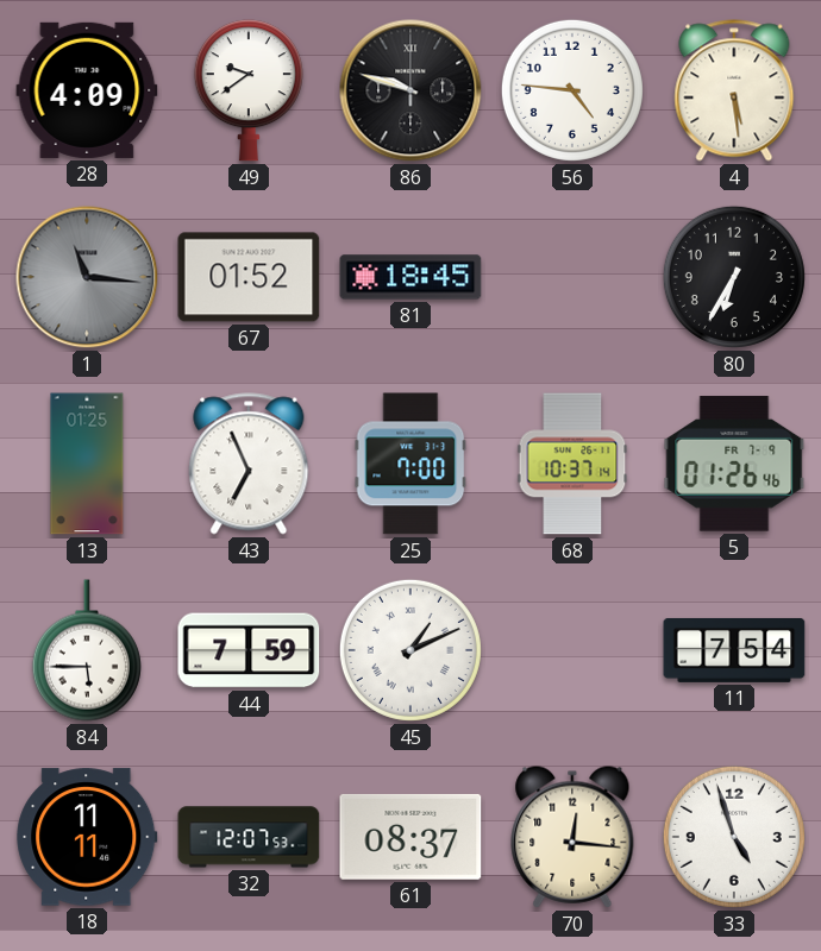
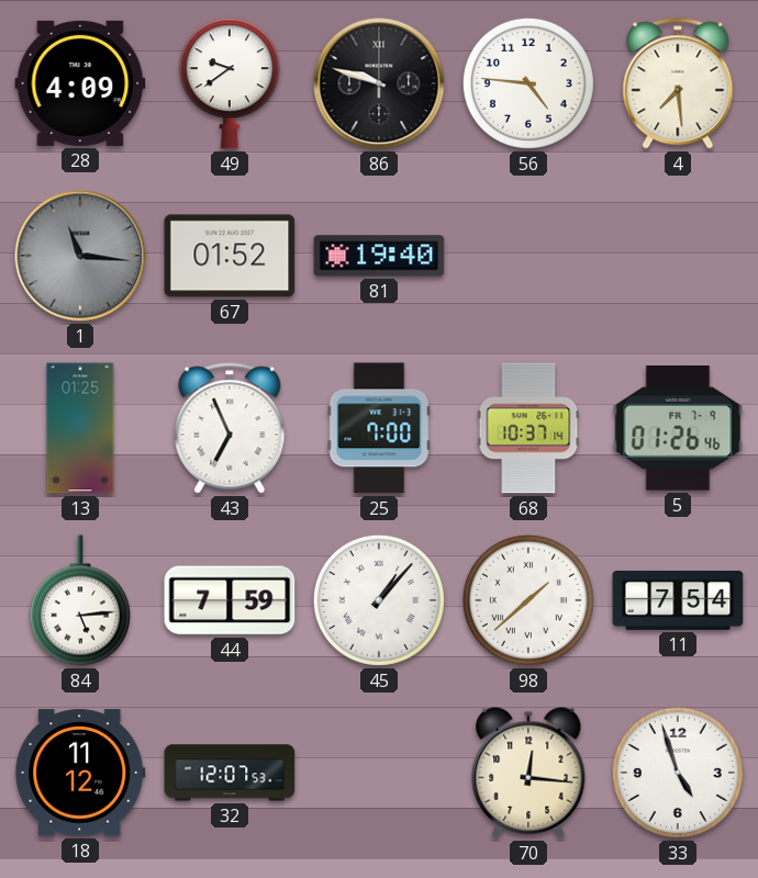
4: 5:29 -> 7:29
81: 18:45 -> 19:40
80: 6:35 -> none
84: 5:45 -> 5:14
45: 1:11 -> 1:07
98: none -> 1:38
18: 11:11 -> 11:12
61: 08:37 -> none
